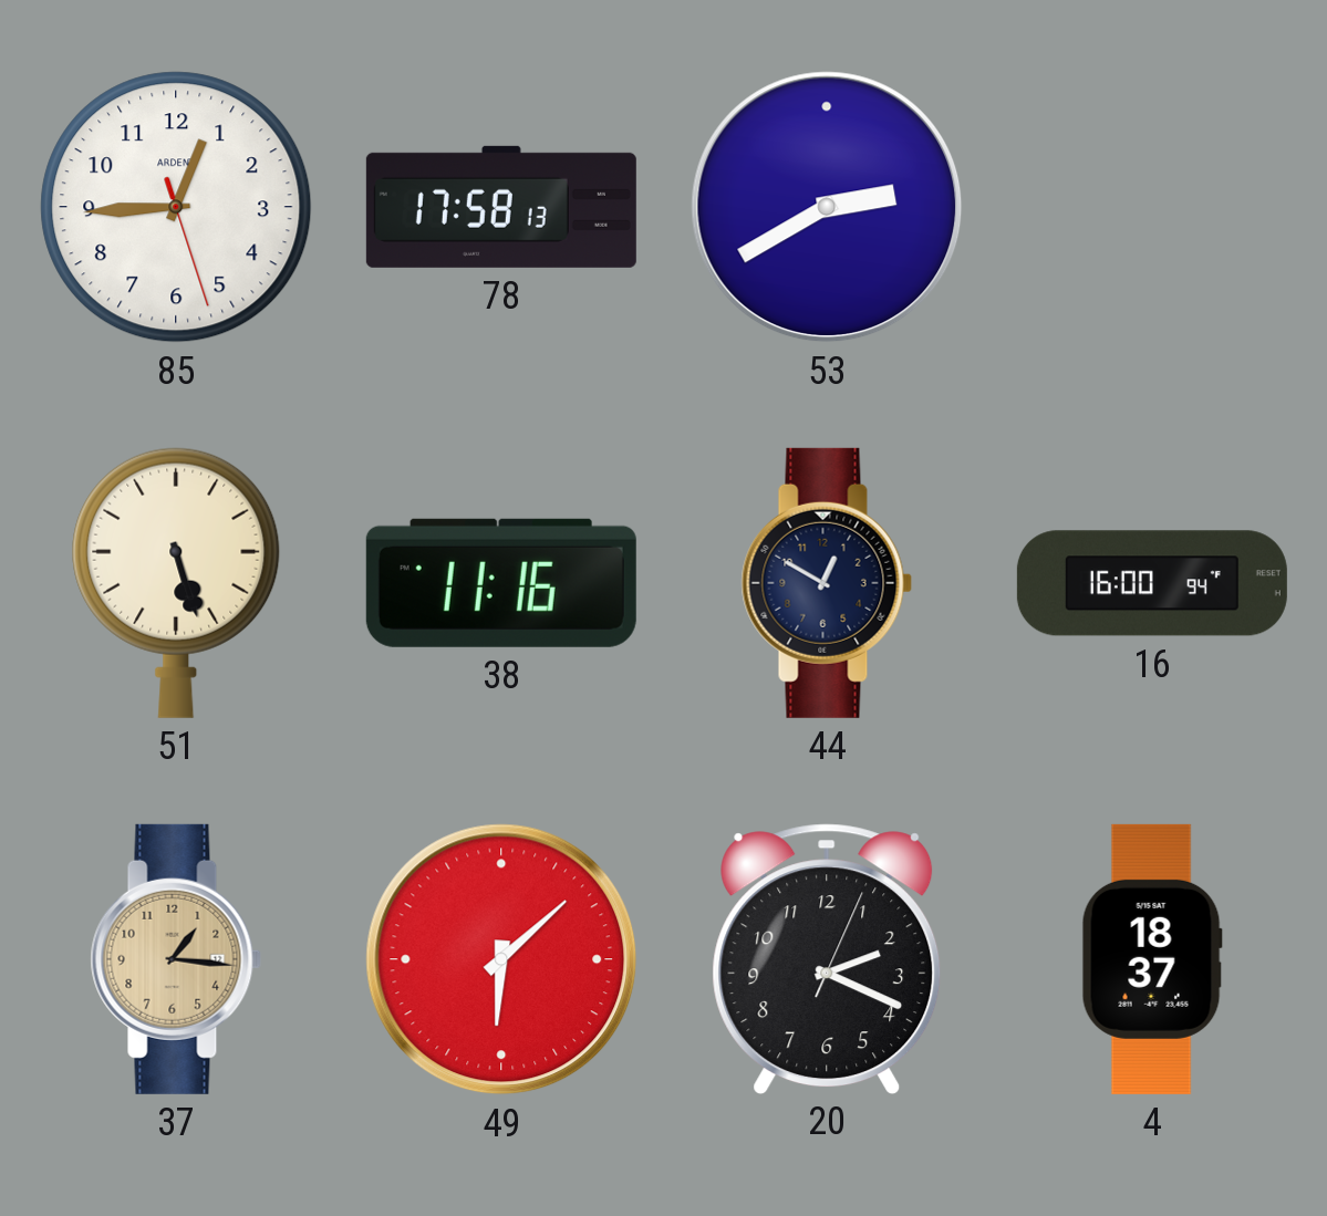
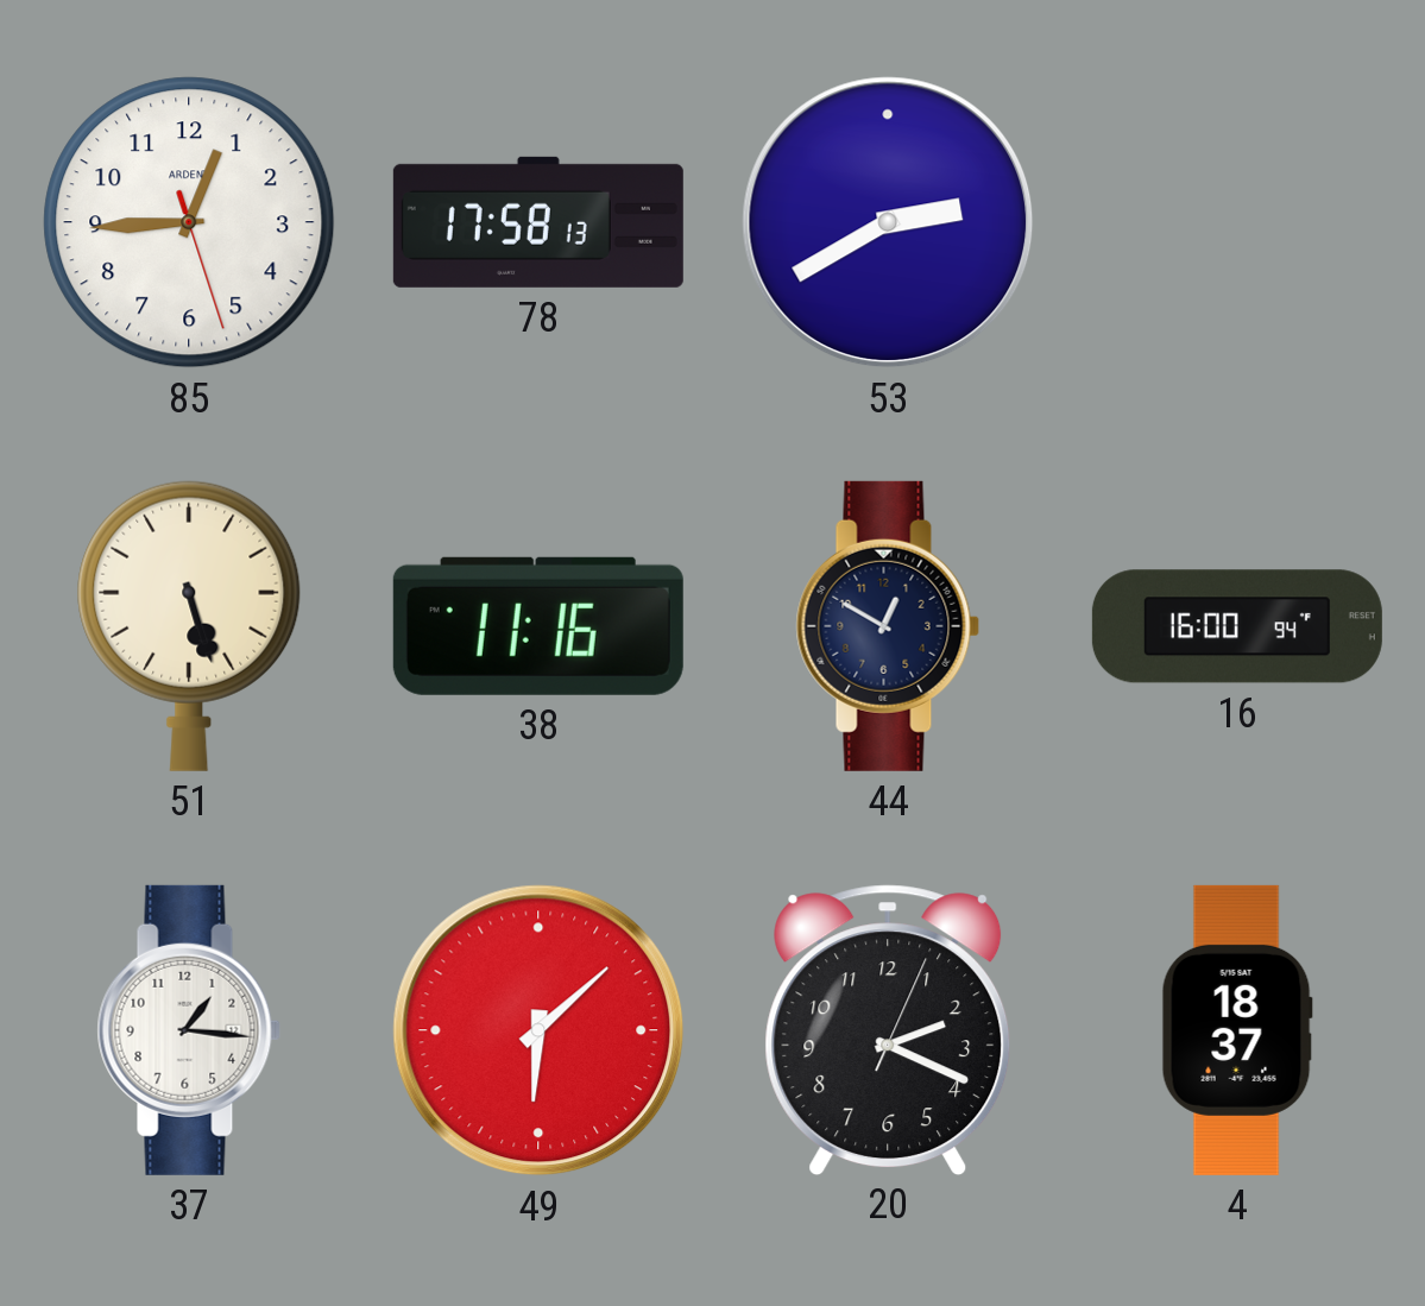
37 dial: champagne -> white
